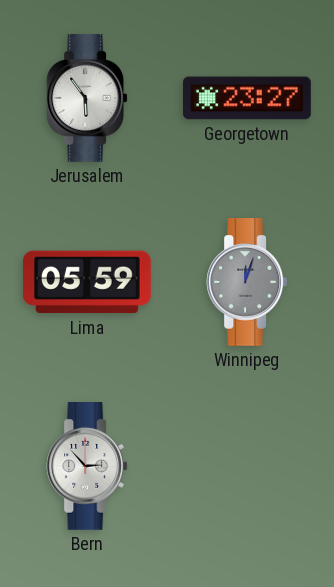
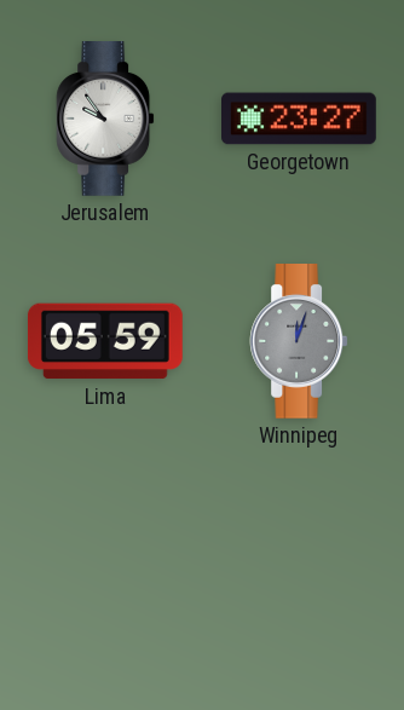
Jerusalem: 5:54 -> 9:54
Bern: 2:53 -> none
